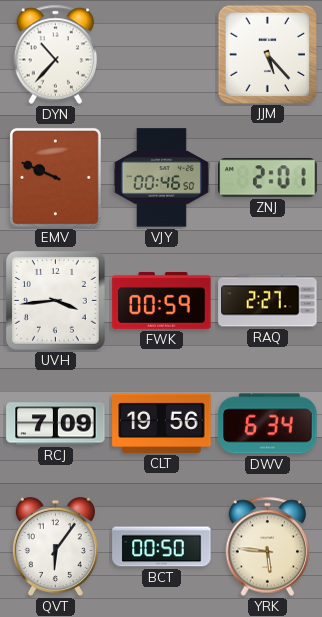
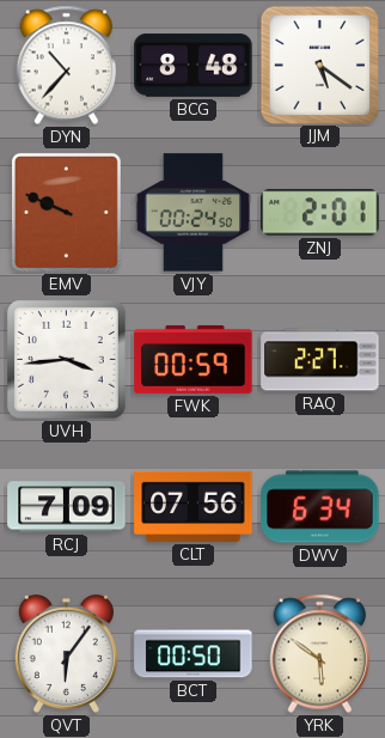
BCG: none -> 8:48
JJM: 5:23 -> 5:21
VJY: 00:46 -> 00:24
CLT: 19:56 -> 07:56
YRK: 5:46 -> 5:51
